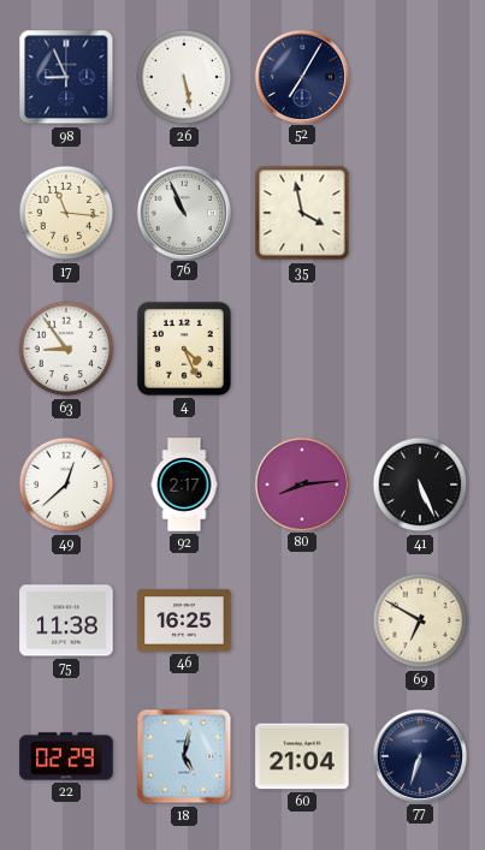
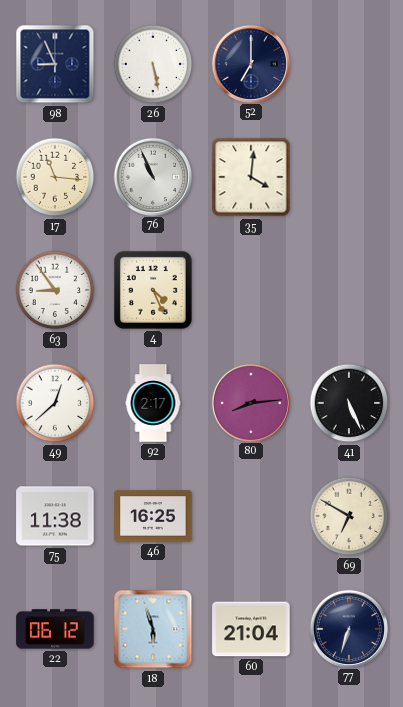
52: 7:05 -> 7:00
35: 3:58 -> 4:01
22: 02:29 -> 06:12
18: 5:02 -> 5:57
